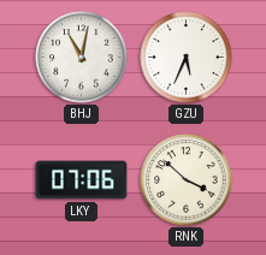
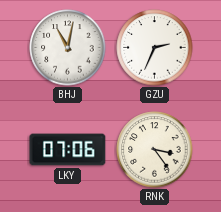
GZU: 5:34 -> 2:34
RNK: 3:52 -> 3:24
